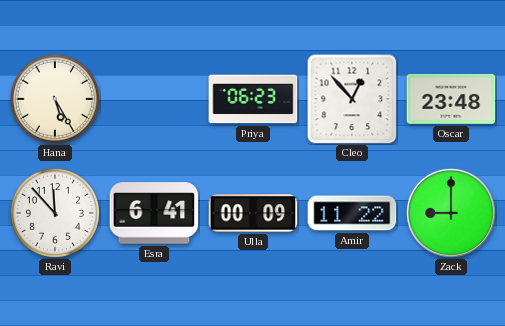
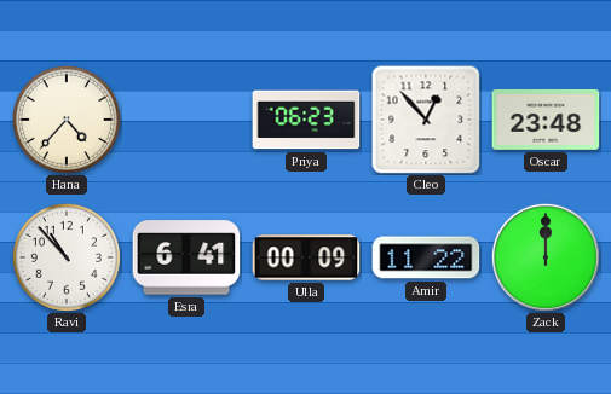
Hana: 5:25 -> 4:37
Ravi: 11:53 -> 10:53
Zack: 9:00 -> 12:00
